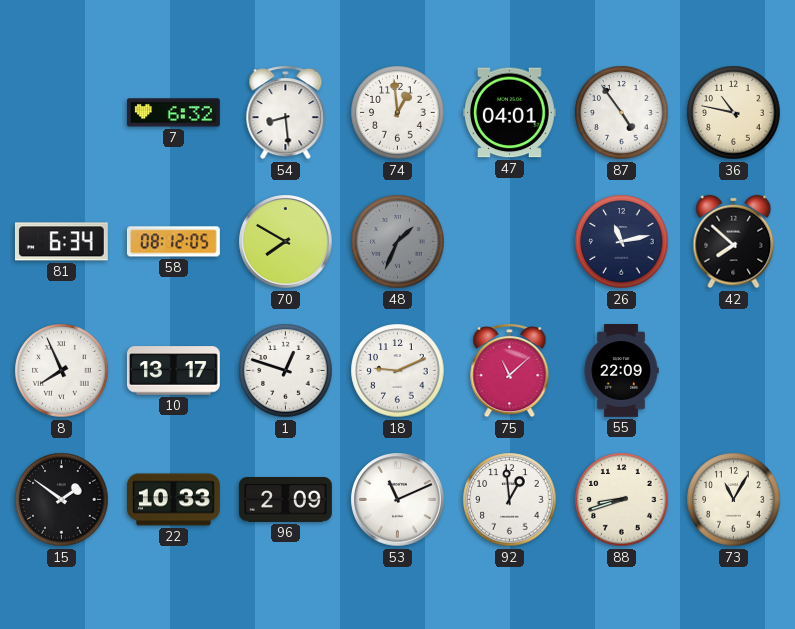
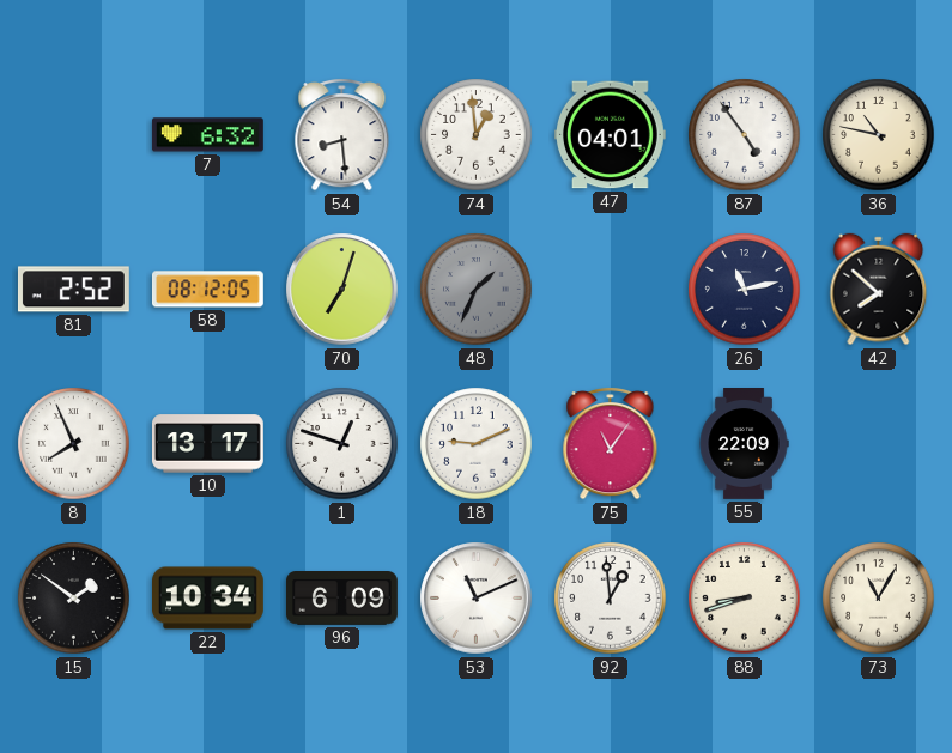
81: 6:34 -> 2:52
70: 7:50 -> 7:03
75: 11:08 -> 11:06
22: 10:33 -> 10:34
96: 2:09 -> 6:09
